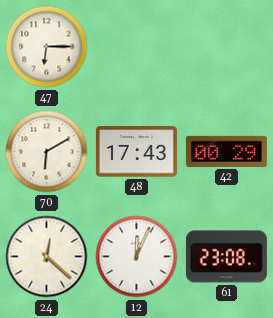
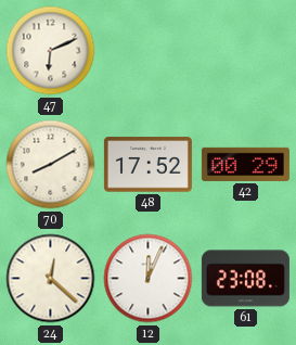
47: 6:15 -> 6:11
70: 6:10 -> 8:10
48: 17:43 -> 17:52
